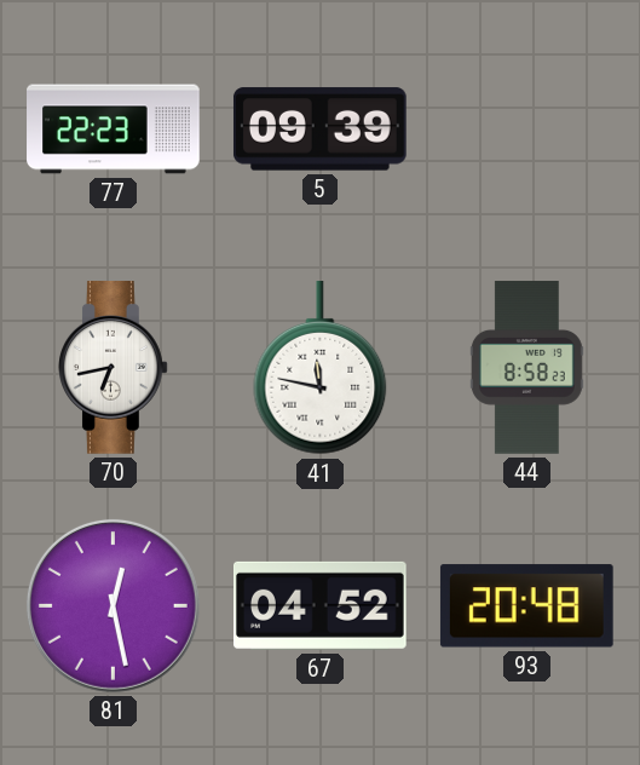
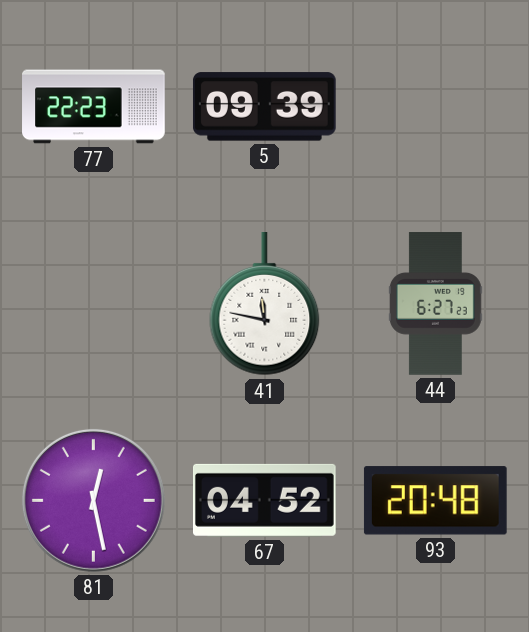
70: 6:43 -> none
44: 8:58 -> 6:27
